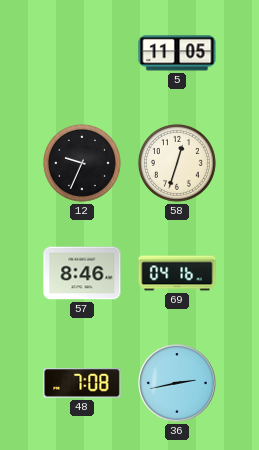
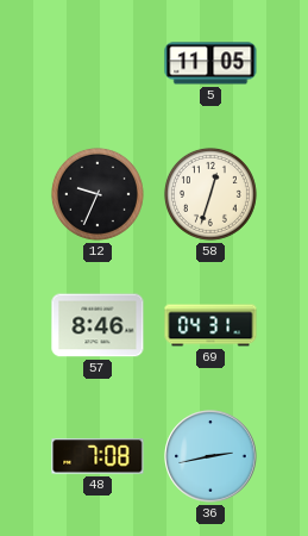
69: 04:16 -> 04:31
